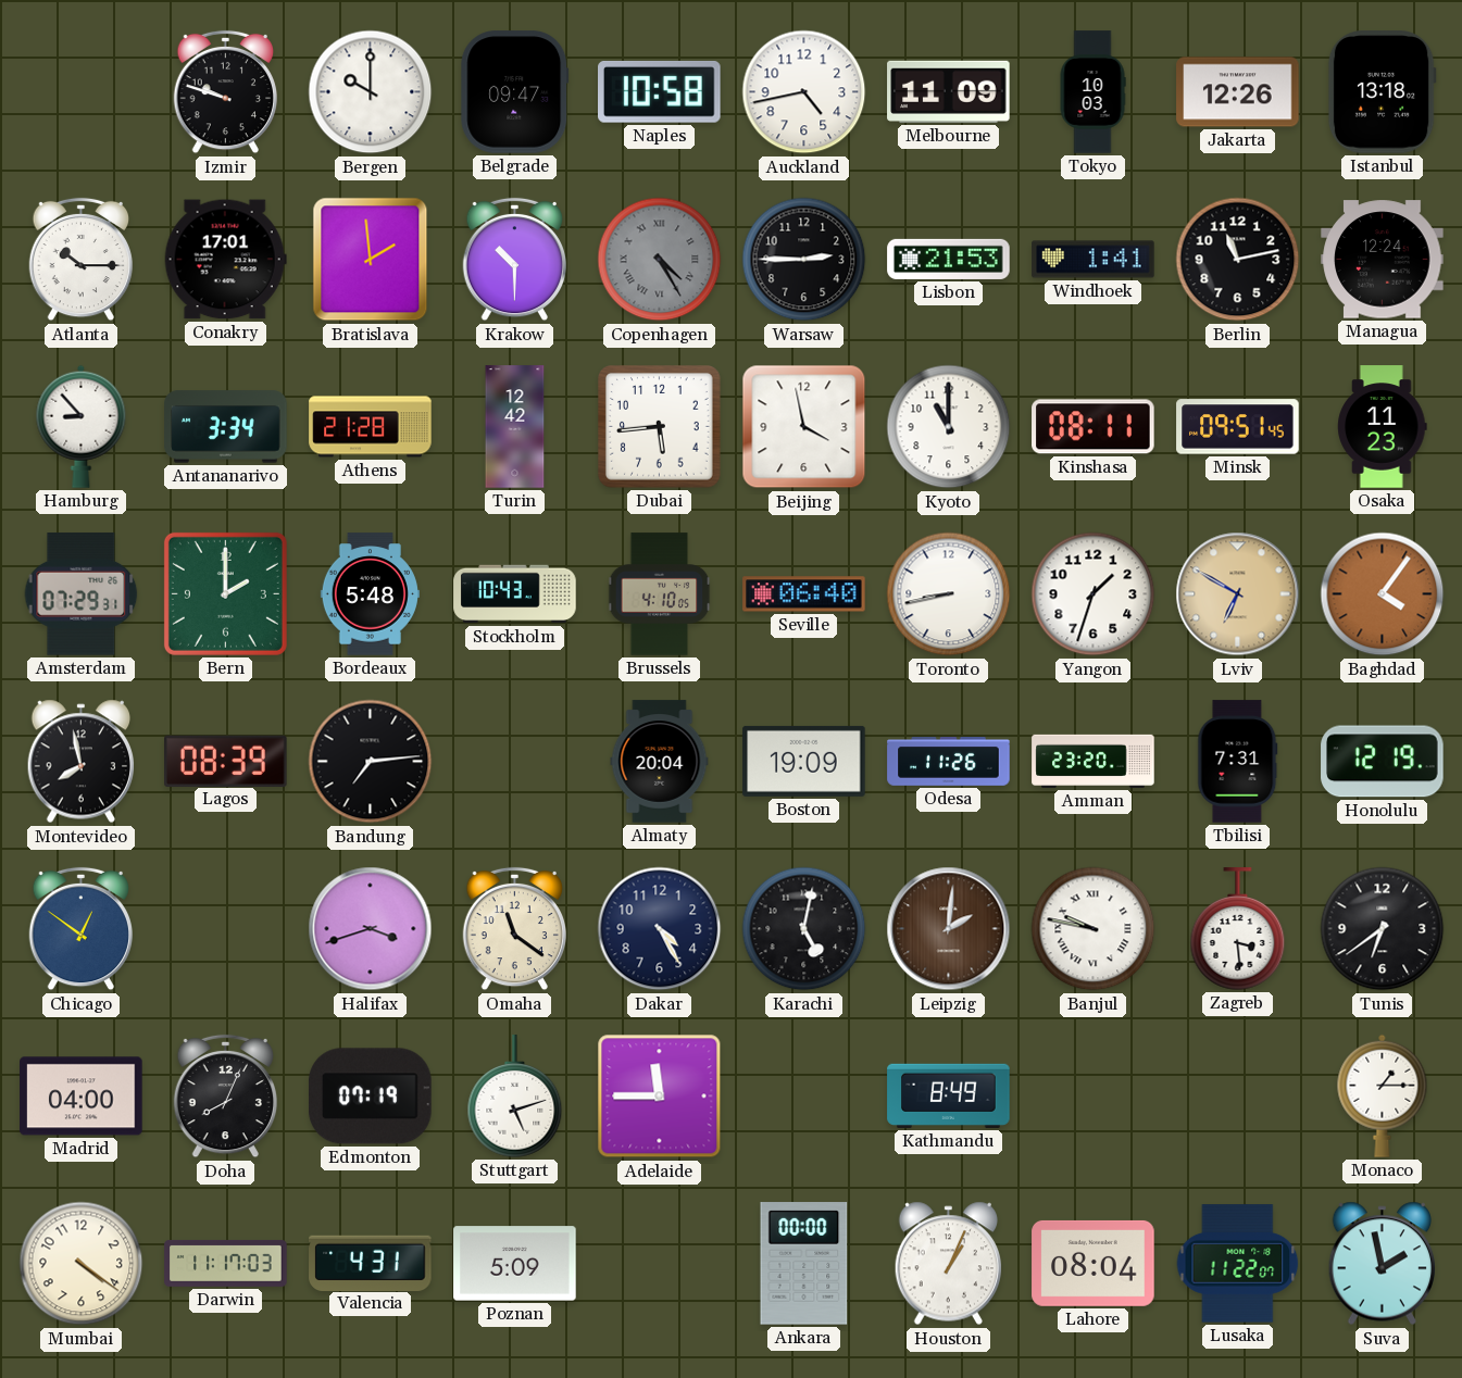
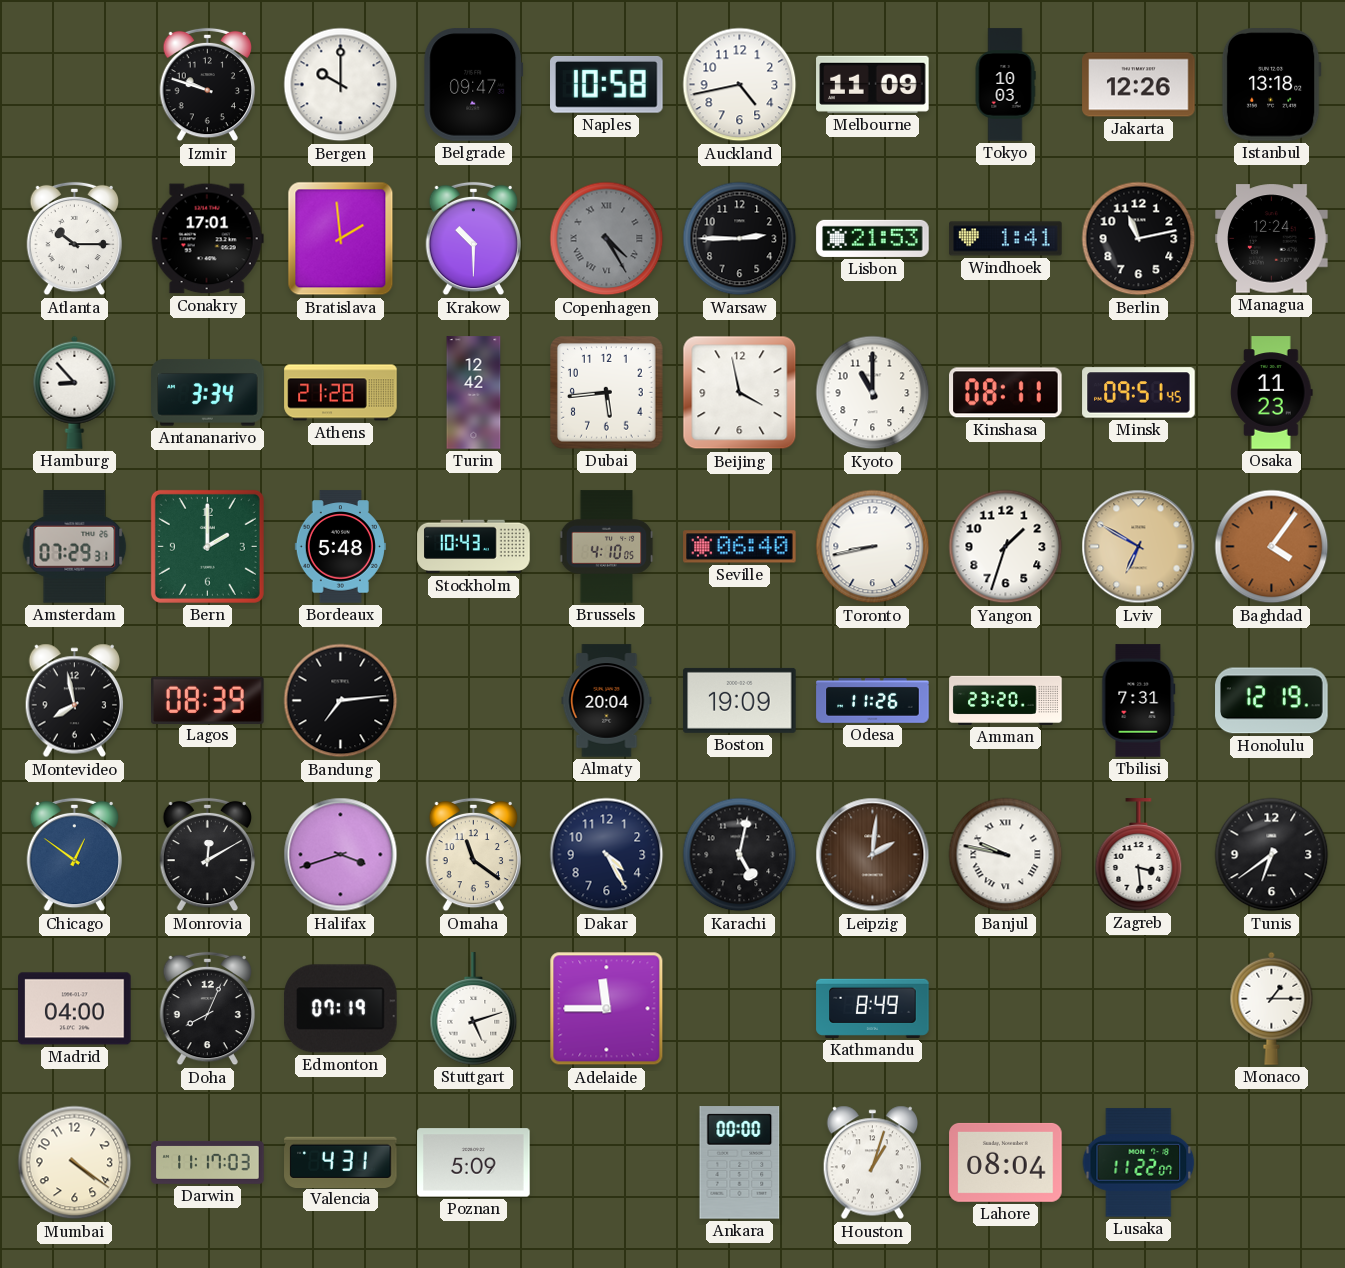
Monrovia: none -> 12:10
Houston: 1:04 -> 1:03
Suva: 1:58 -> none
